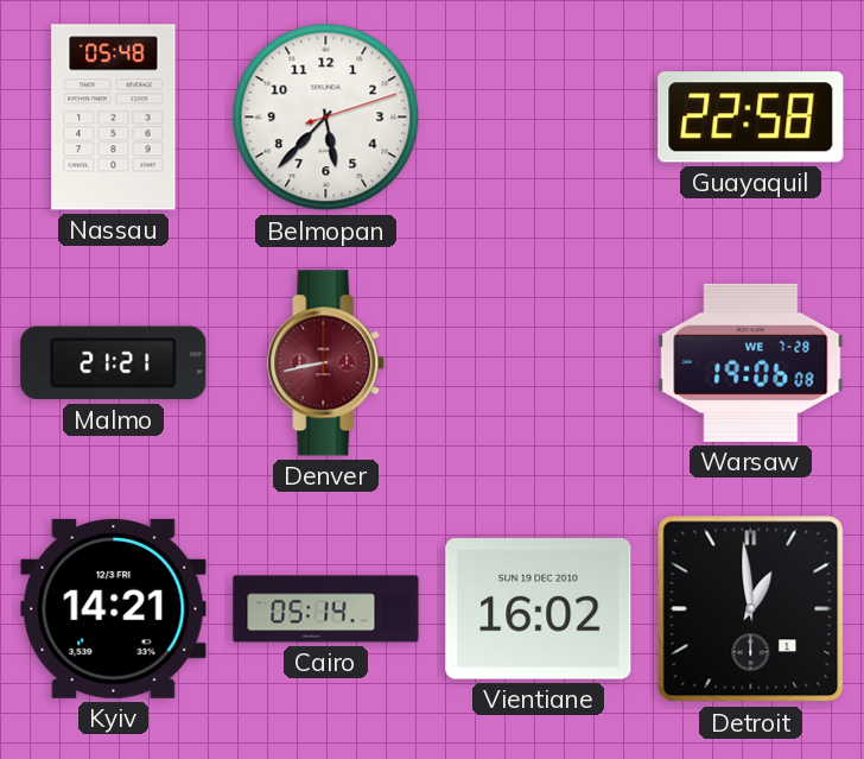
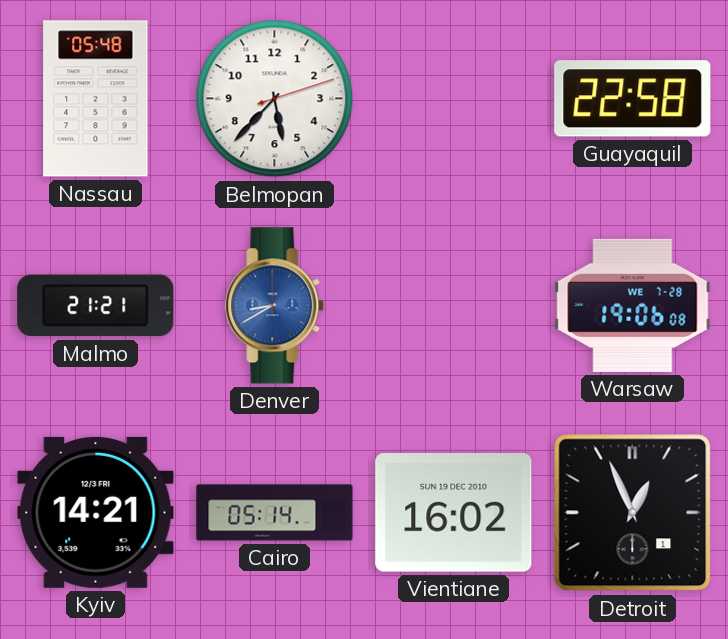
Denver: 8:43 -> 8:40
Denver dial: burgundy -> blue
Detroit: 12:59 -> 12:56
